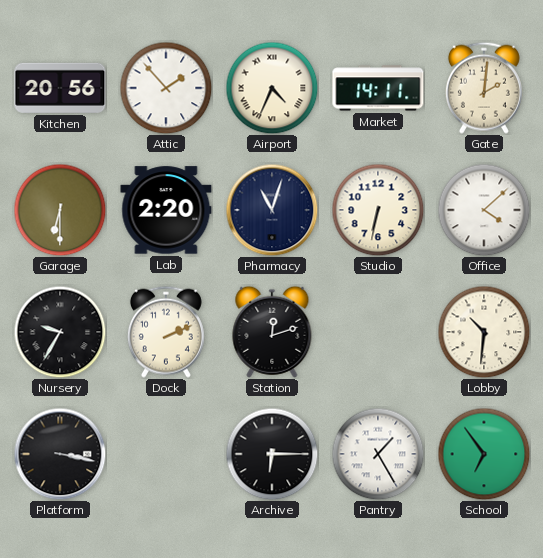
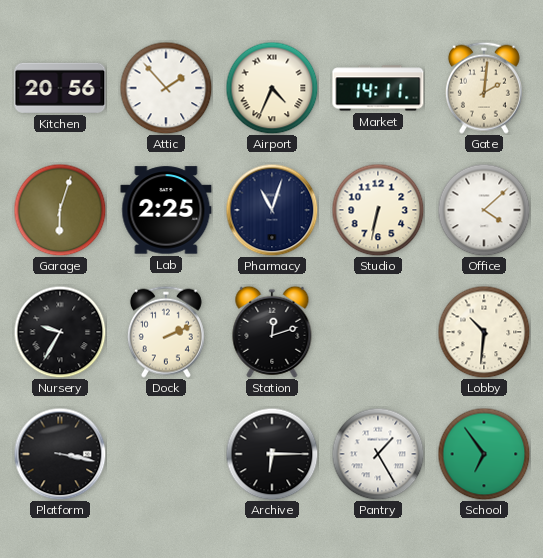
Garage: 6:30 -> 6:03
Lab: 2:20 -> 2:25
